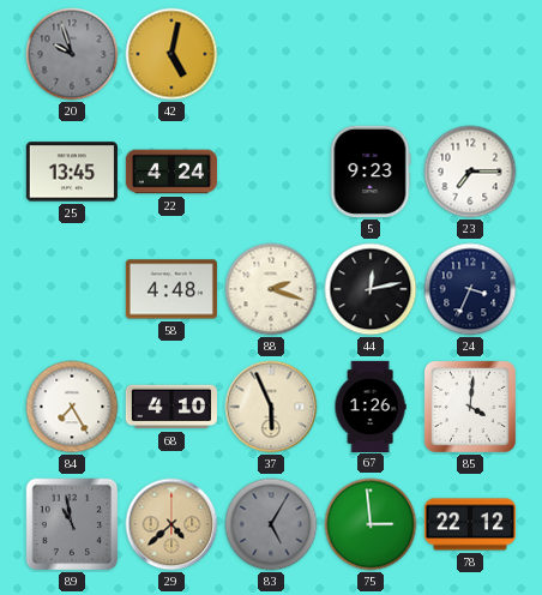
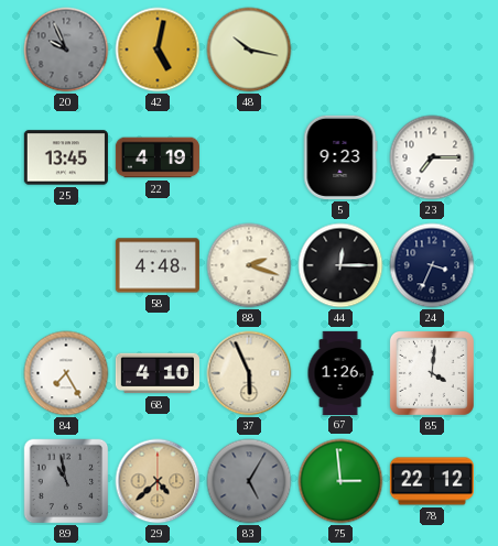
20: 9:57 -> 9:56
48: none -> 10:17
22: 4:24 -> 4:19
44: 12:13 -> 12:15
